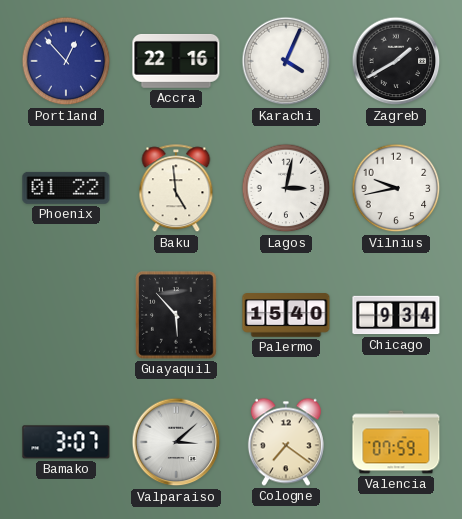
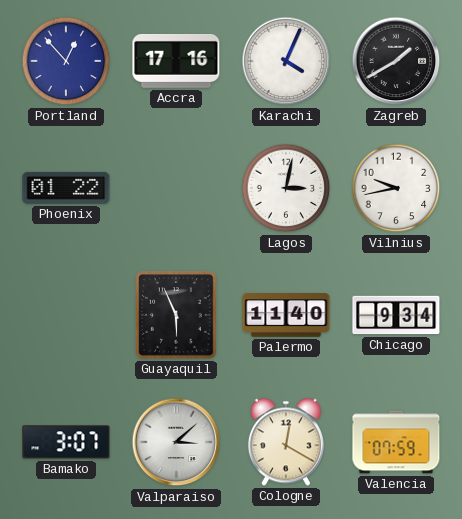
Accra: 22:16 -> 17:16
Baku: 4:59 -> none
Guayaquil: 5:53 -> 5:56
Palermo: 15:40 -> 11:40
Cologne: 7:21 -> 12:20
